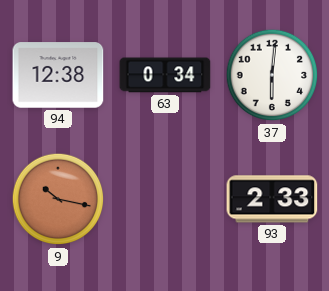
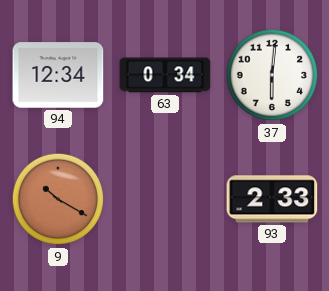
94: 12:38 -> 12:34
9: 10:17 -> 10:20
